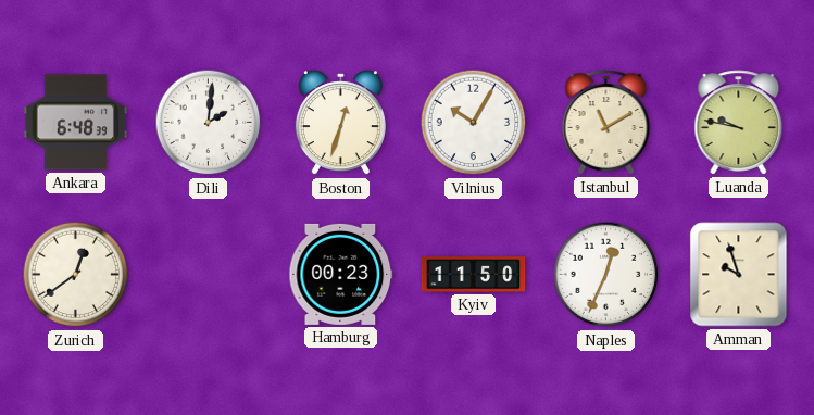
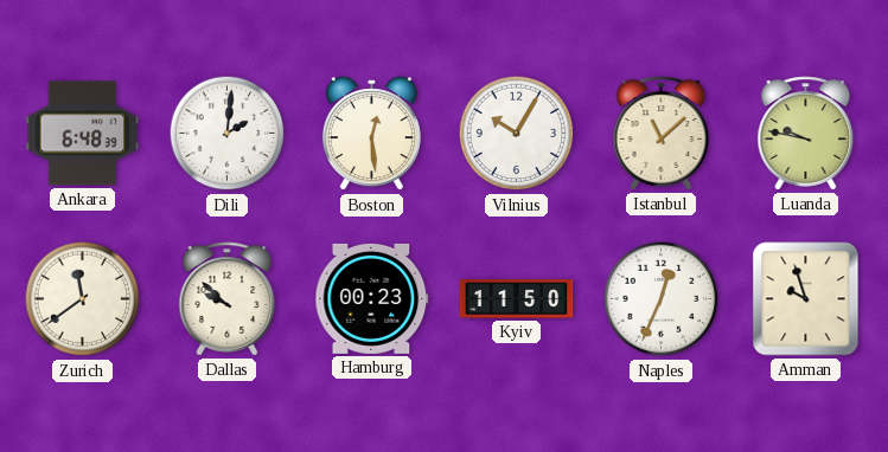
Boston: 12:33 -> 12:29
Istanbul: 11:10 -> 11:08
Zurich: 12:39 -> 11:39
Dallas: none -> 9:52
